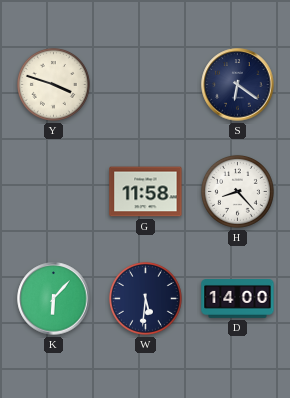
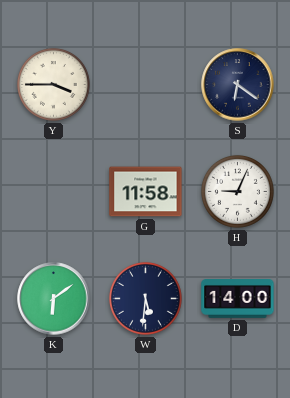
Y: 3:48 -> 3:45
H: 8:23 -> 9:04
K: 6:07 -> 6:09
